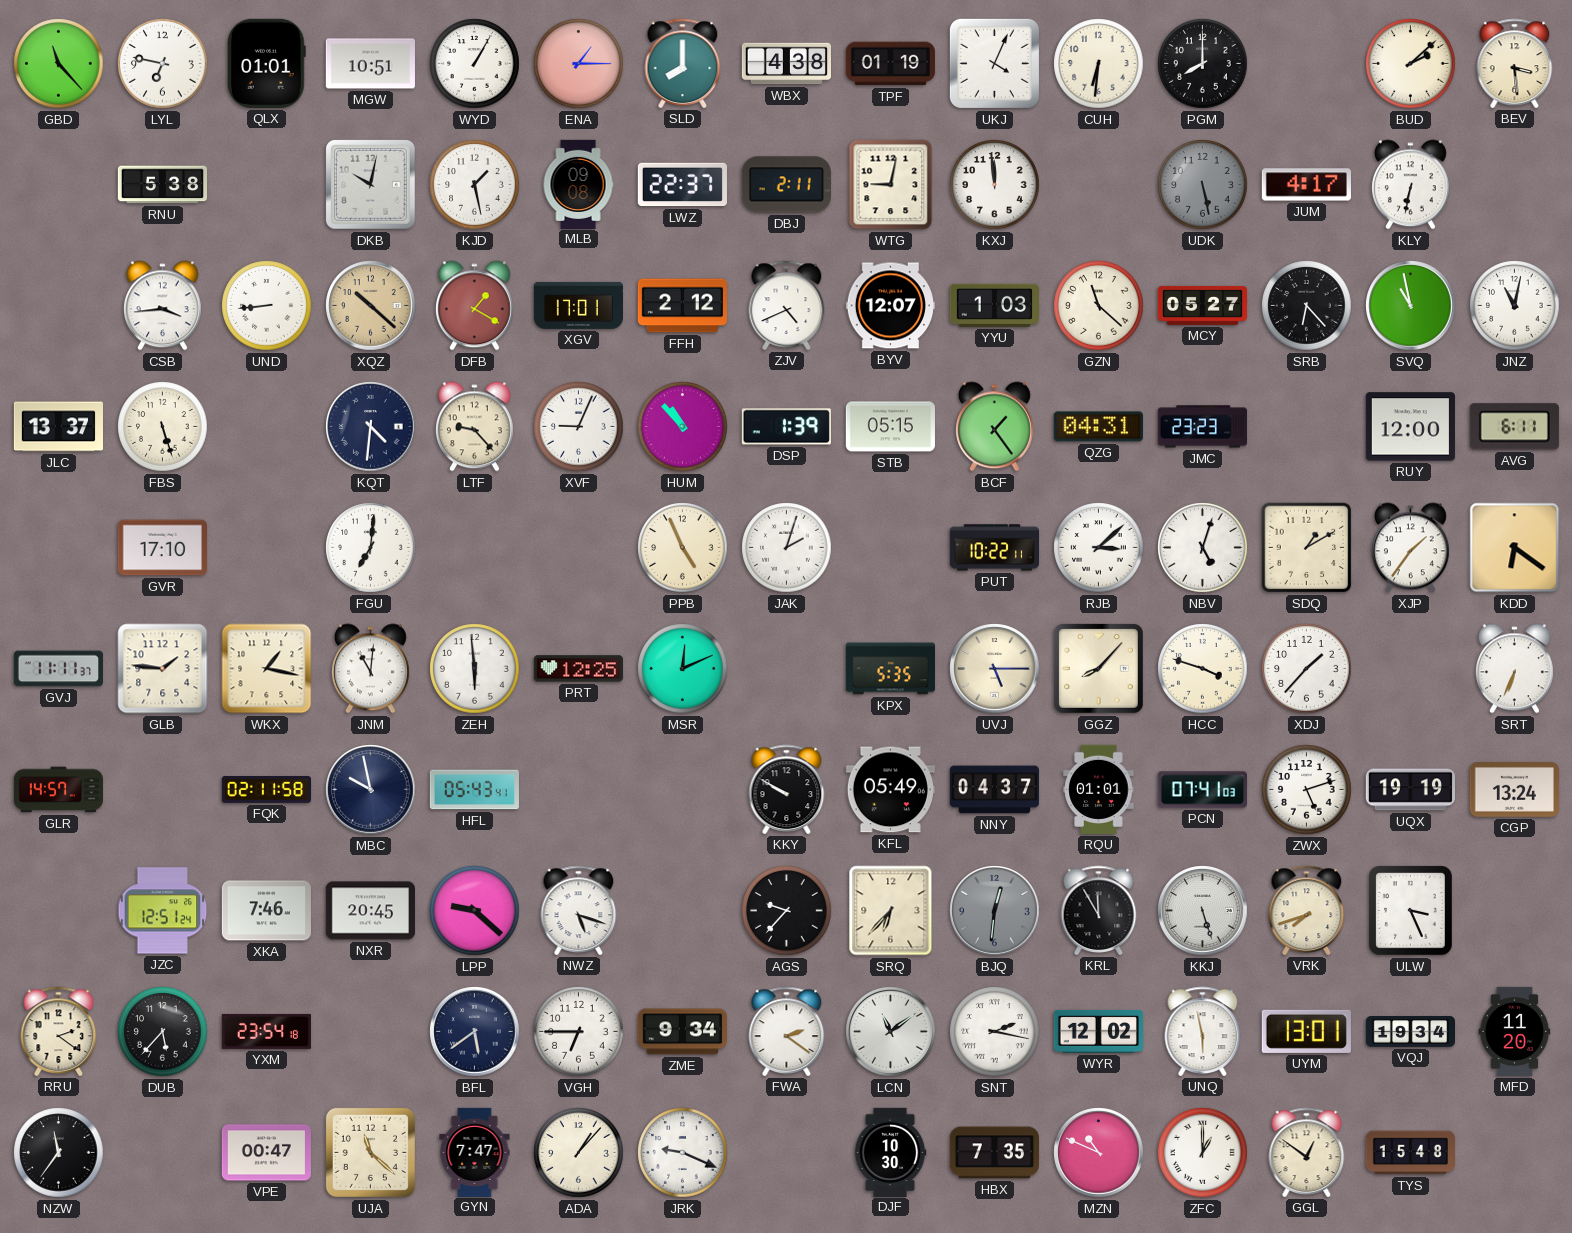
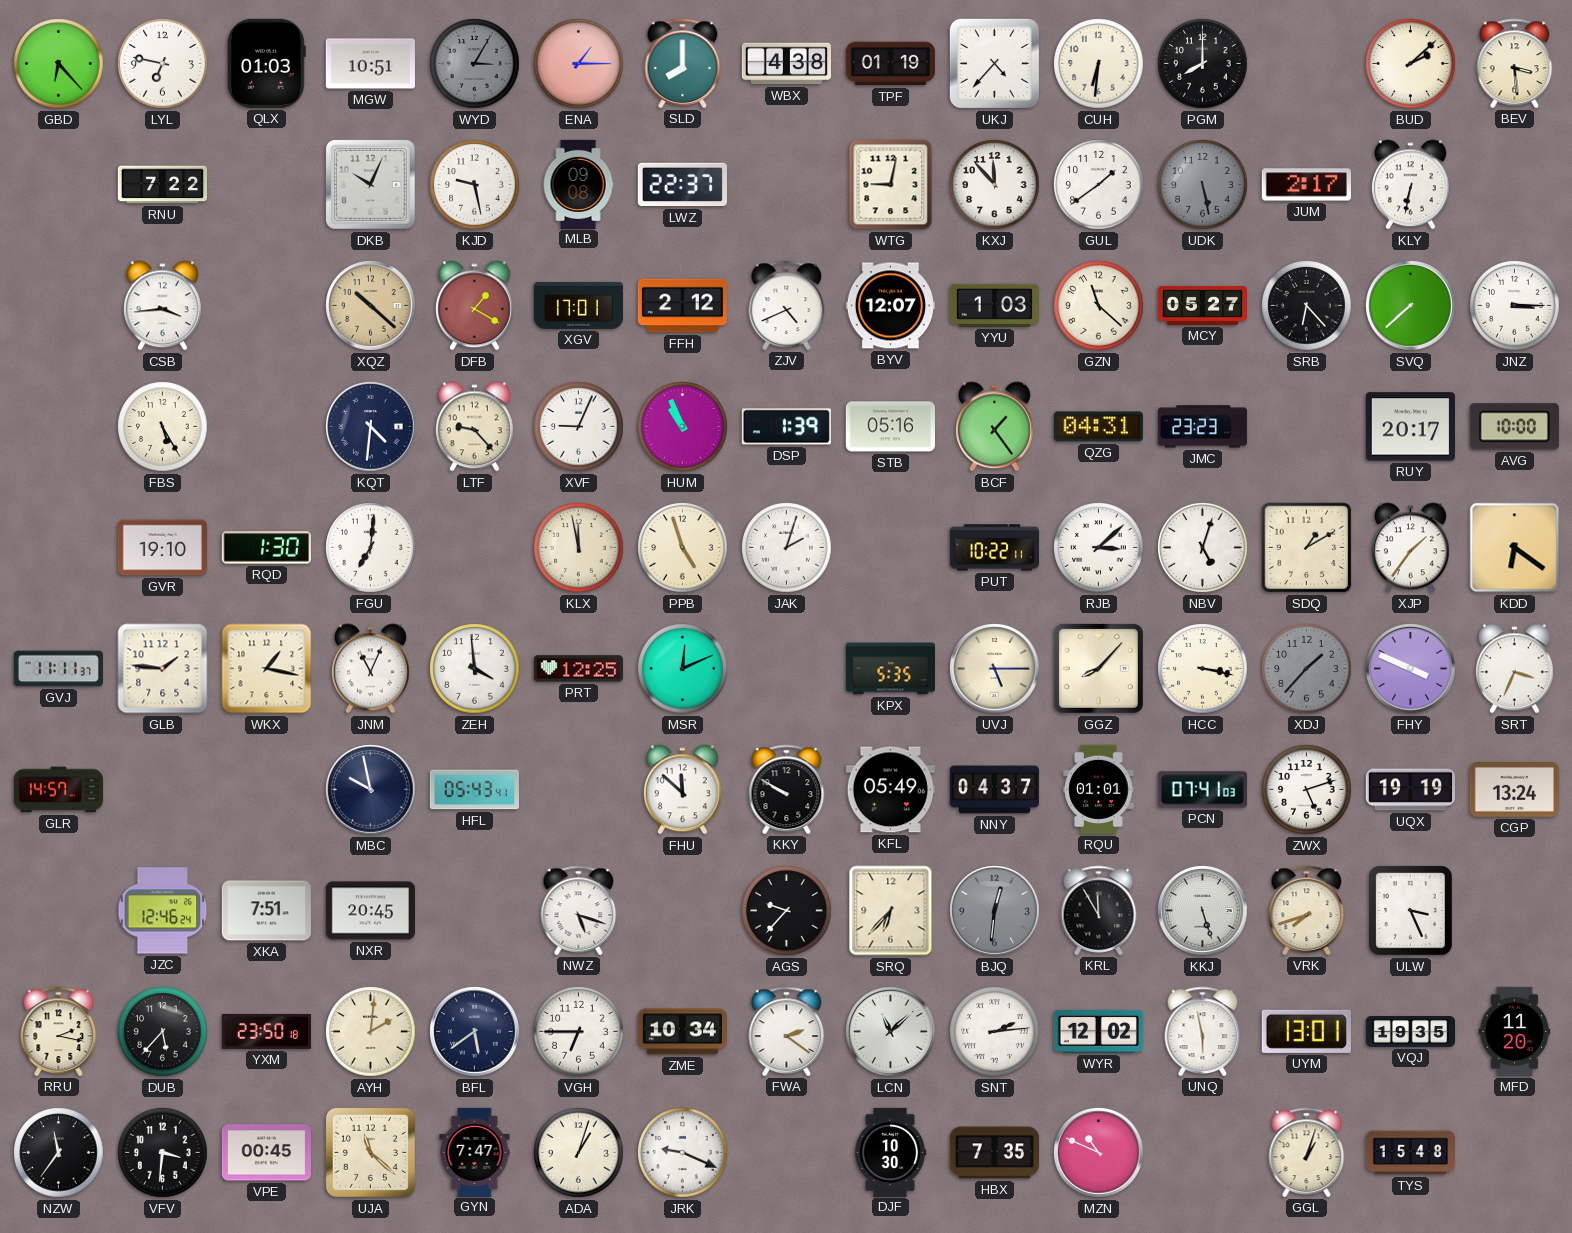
GBD: 11:23 -> 6:23
QLX: 01:01 -> 01:03
WYD: 1:05 -> 3:05
WYD dial: white -> grey
UKJ: 4:04 -> 4:37
RNU: 5:38 -> 7:22
DKB: 10:02 -> 10:04
KJD: 1:28 -> 9:28
DBJ: 2:11 -> none
KXJ: 11:59 -> 11:53
GUL: none -> 1:39
JUM: 4:17 -> 2:17
UND: 8:44 -> none
SVQ: 10:58 -> 7:38
JNZ: 11:02 -> 3:15
JLC: 13:37 -> none
FBS: 5:27 -> 5:25
HUM: 10:53 -> 10:56
STB: 05:15 -> 05:16
RUY: 12:00 -> 20:17
AVG: 6:11 -> 10:00
GVR: 17:10 -> 19:10
RQD: none -> 1:30
KLX: none -> 11:58
PPB: 4:56 -> 4:57
JNM: 11:01 -> 11:04
ZEH: 5:59 -> 3:59
HCC: 3:48 -> 3:17
XDJ dial: white -> grey
FHY: none -> 3:49
SRT: 6:34 -> 3:34
FQK: 02:11 -> none
FHU: none -> 11:52
JZC: 12:51 -> 12:46
XKA: 7:46 -> 7:51
LPP: 9:22 -> none
RRU: 2:21 -> 2:17
YXM: 23:54 -> 23:50
AYH: none -> 2:01
ZME: 9:34 -> 10:34
LCN: 11:09 -> 11:08
SNT: 2:17 -> 2:14
VQJ: 19:34 -> 19:35
VFV: none -> 3:31
VPE: 00:47 -> 00:45
ADA: 1:07 -> 1:03
ZFC: 1:00 -> none
GGL: 12:51 -> 1:03
